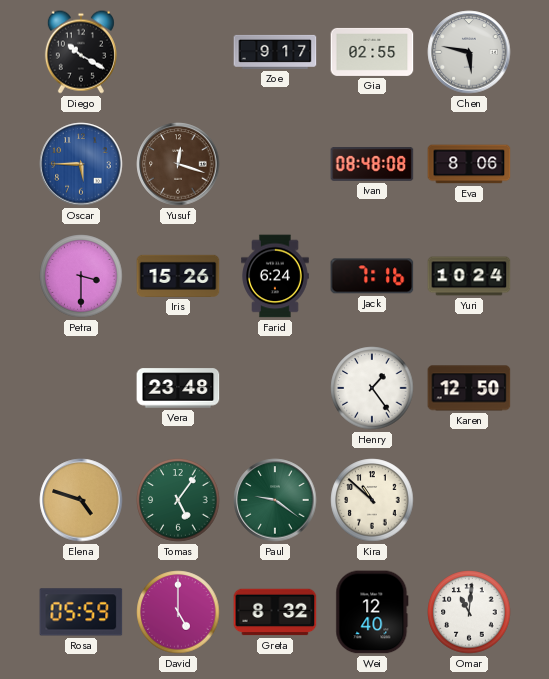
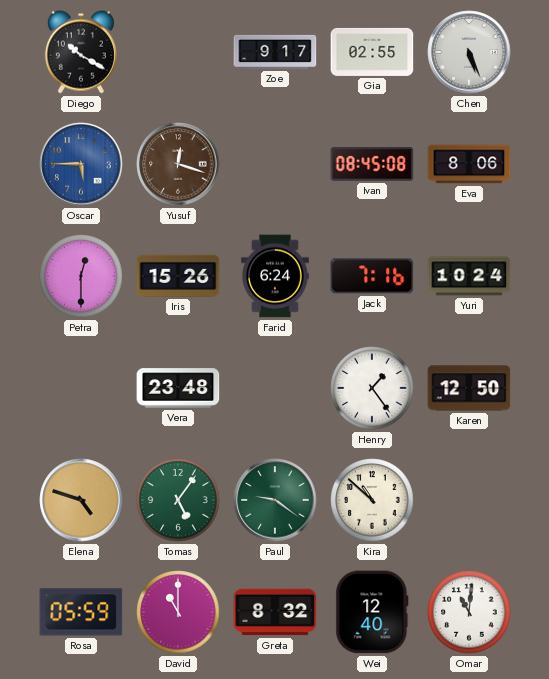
Chen: 5:47 -> 5:26
Ivan: 08:48 -> 08:45
Petra: 3:30 -> 12:30
David: 5:00 -> 11:00
